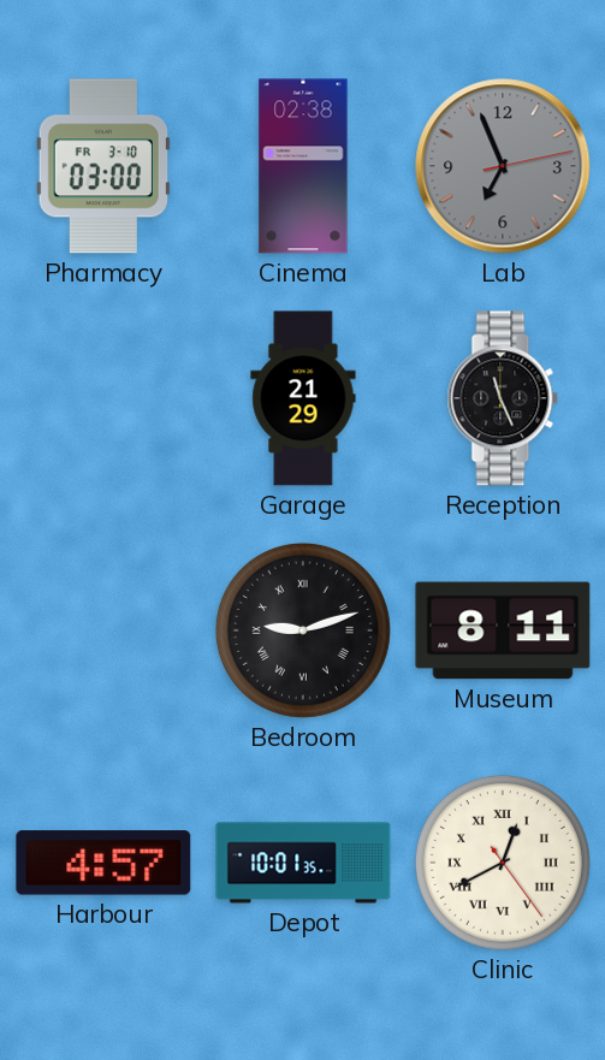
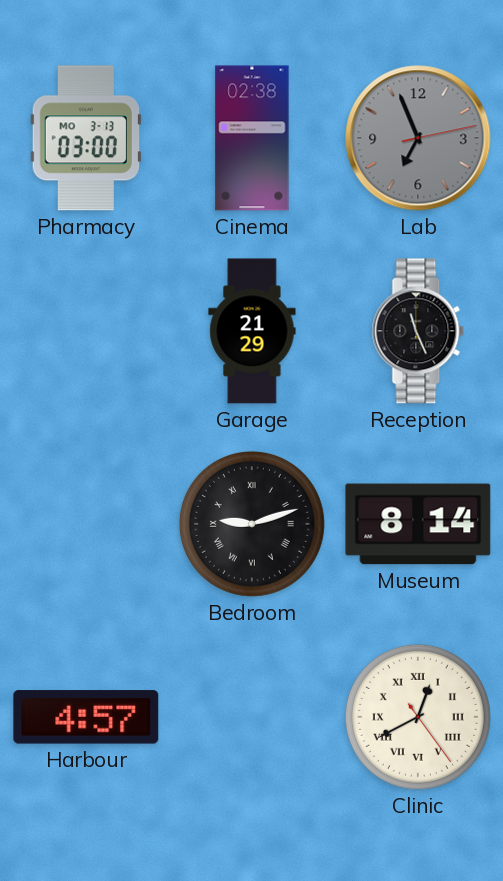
Pharmacy date: FR 3-10 -> MO 3-13
Museum: 8:11 -> 8:14
Depot: 10:01 -> none
